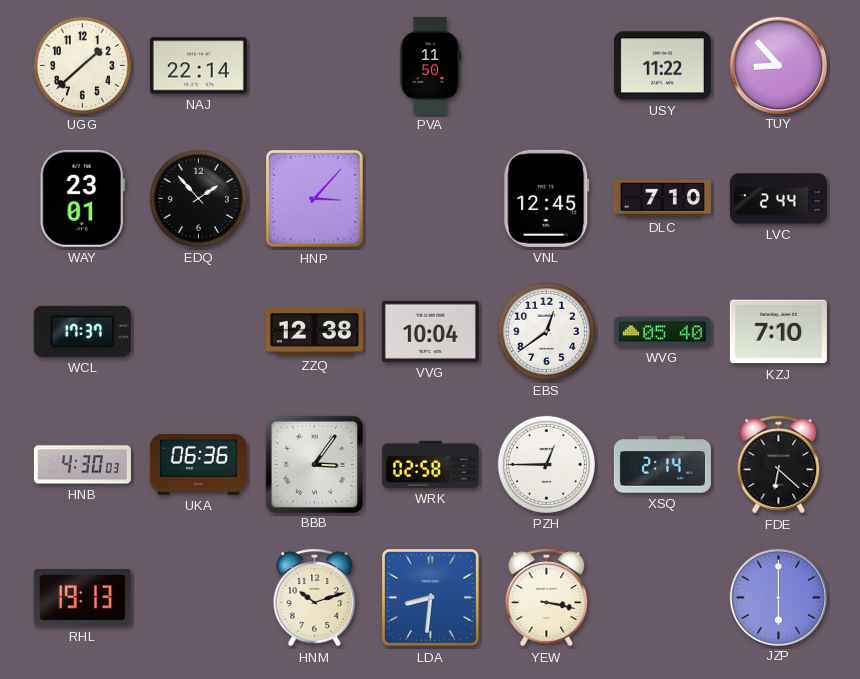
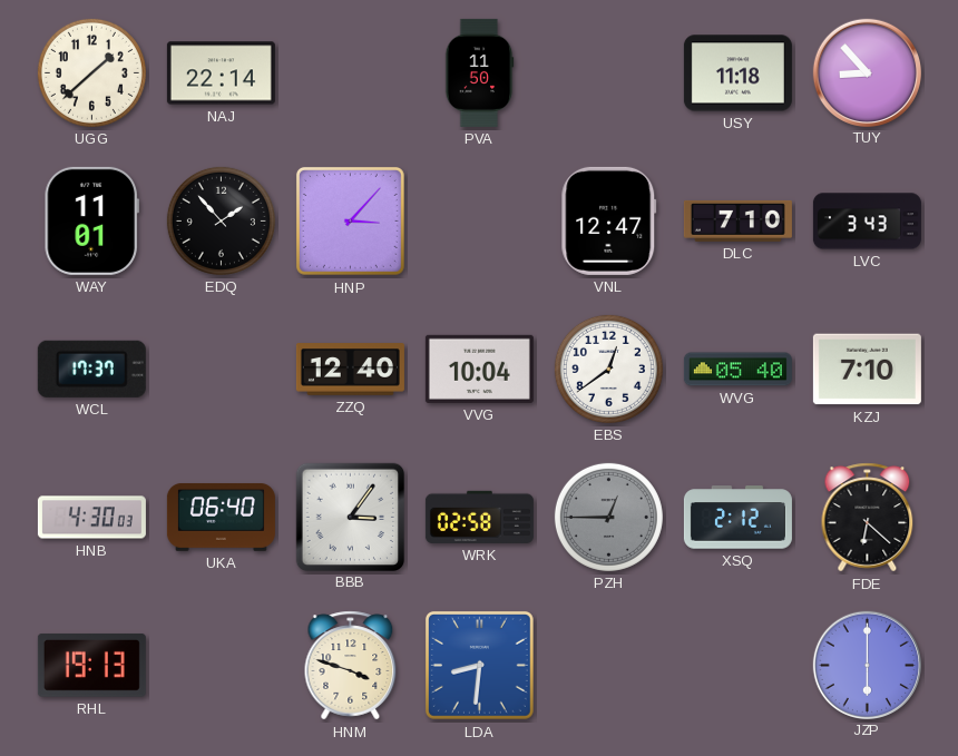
USY: 11:22 -> 11:18
WAY: 23:01 -> 11:01
VNL: 12:45 -> 12:47
LVC: 2:44 -> 3:43
ZZQ: 12:38 -> 12:40
UKA: 06:36 -> 06:40
PZH dial: white -> grey
XSQ: 2:14 -> 2:12
HNM: 10:12 -> 3:48
YEW: 3:17 -> none
